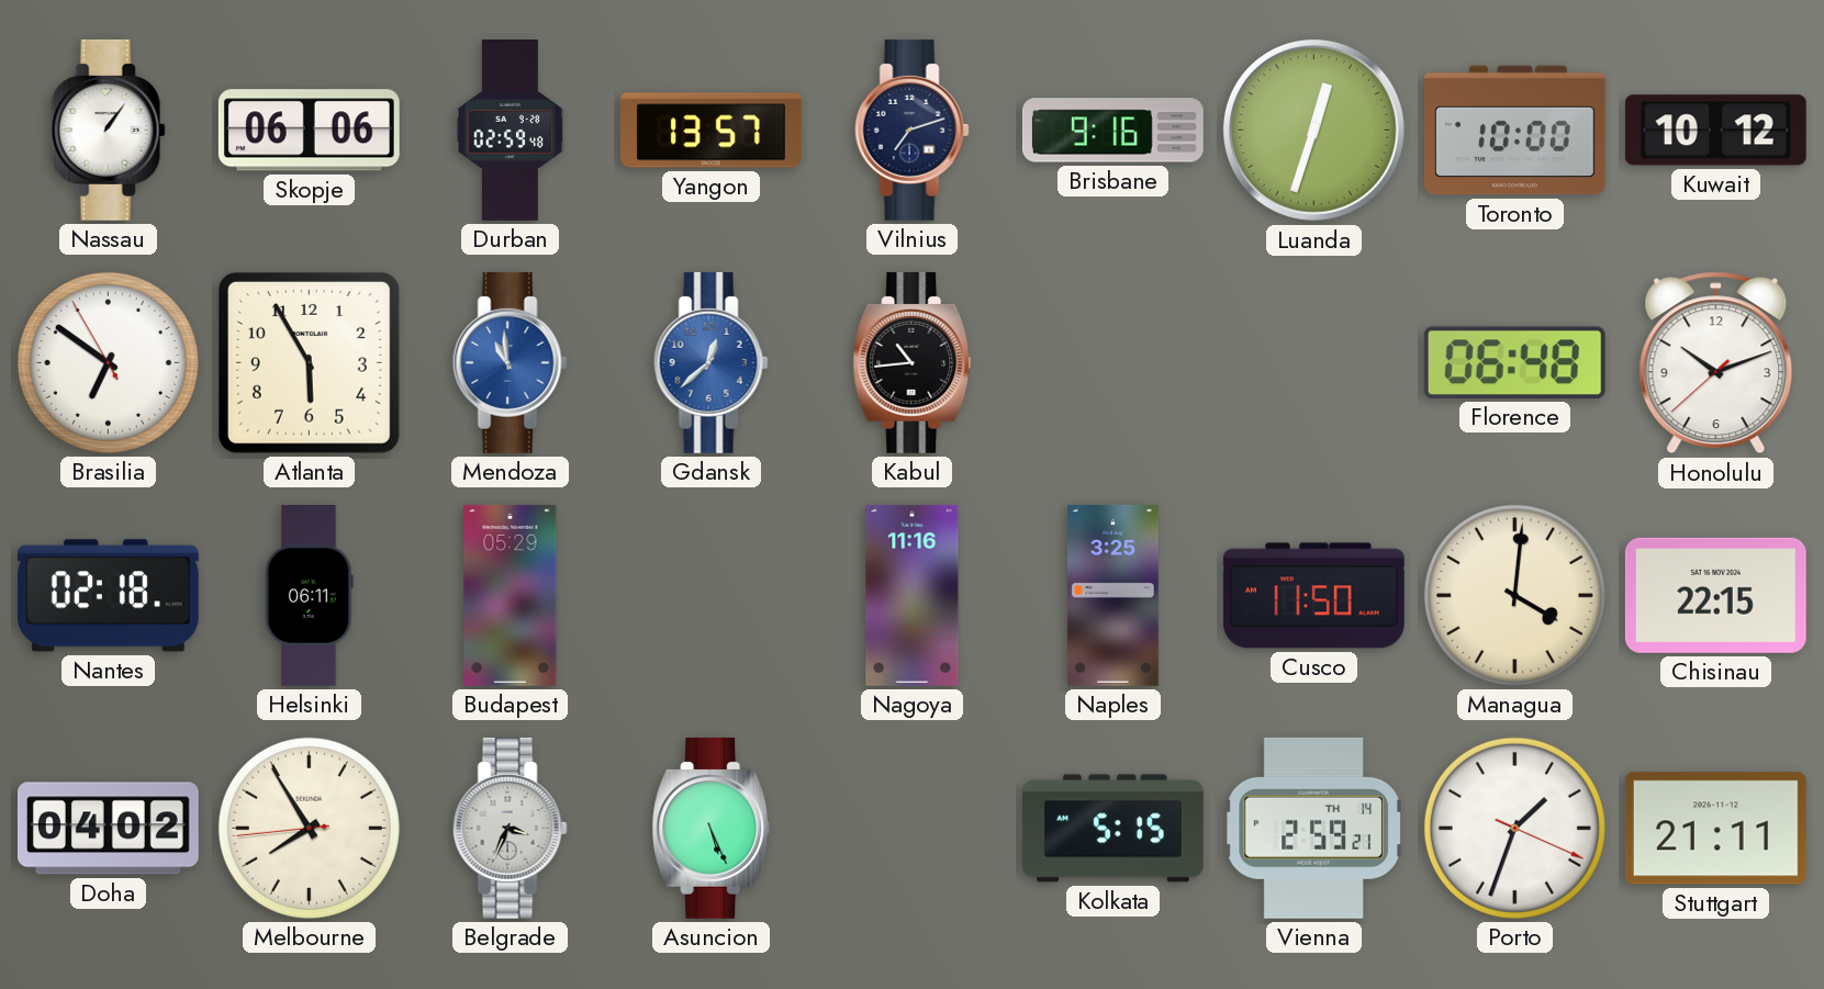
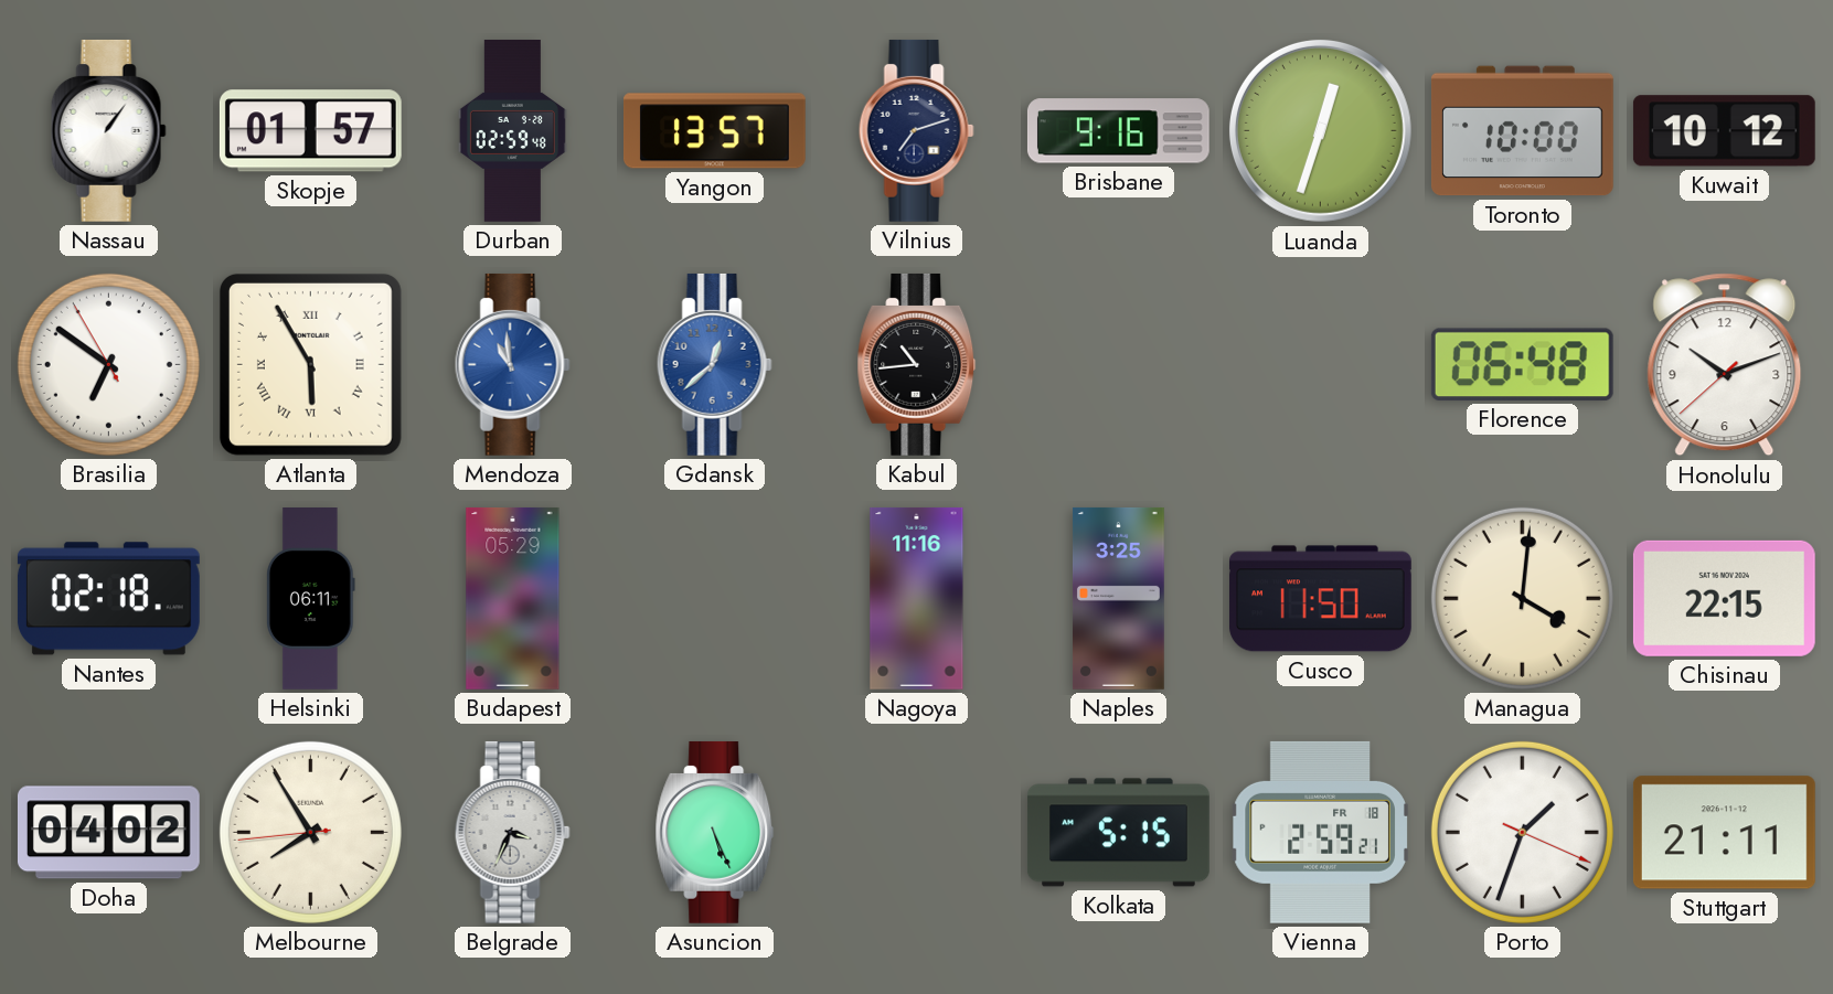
Skopje: 06:06 -> 01:57
Atlanta numerals: Arabic -> Roman
Vienna date: TH 14 -> FR 18
